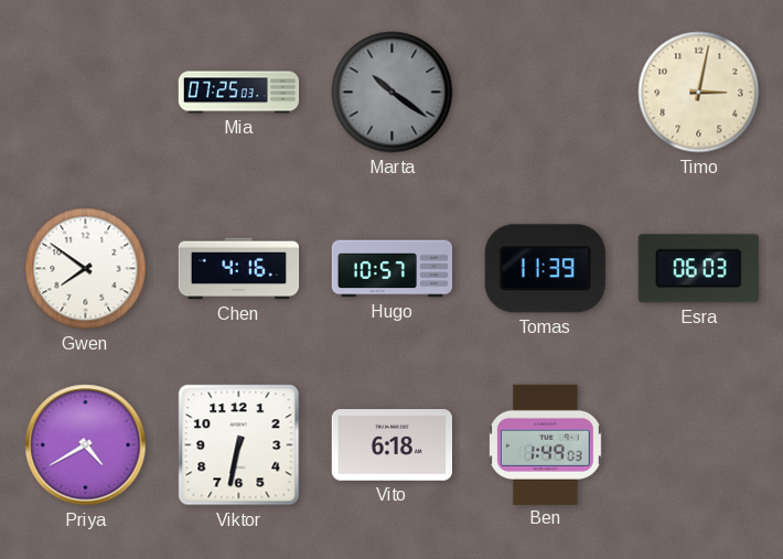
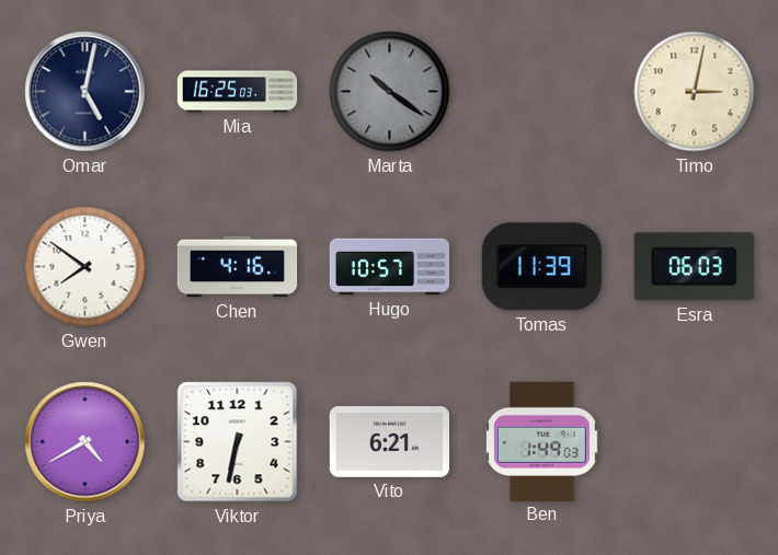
Omar: none -> 5:02
Mia: 07:25 -> 16:25
Vito: 6:18 -> 6:21
